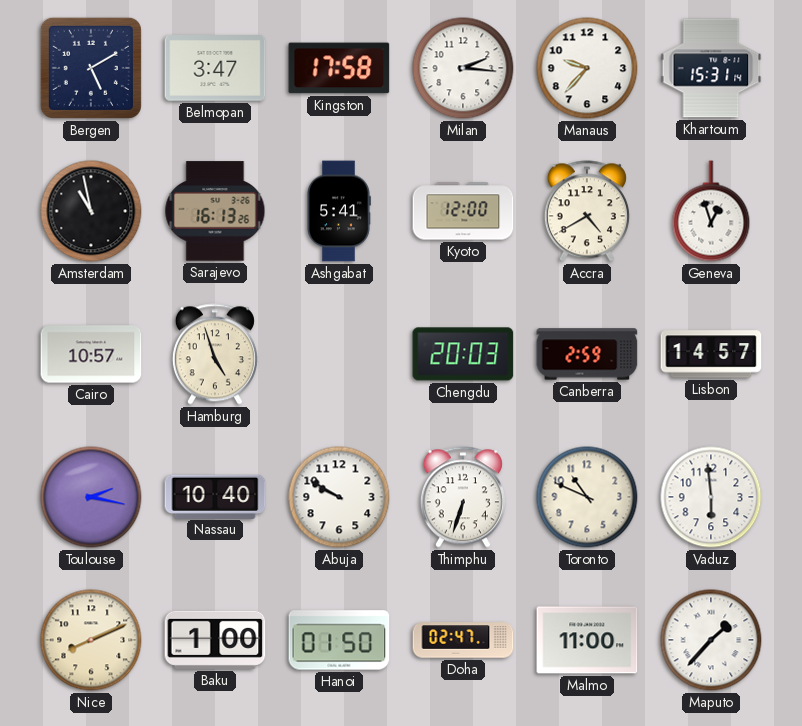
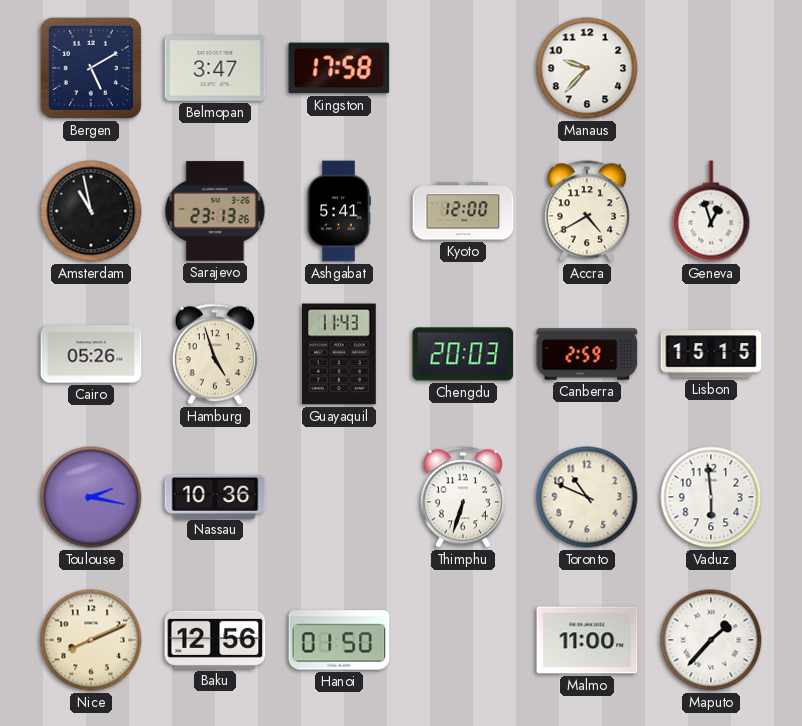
Milan: 2:16 -> none
Khartoum: 15:31 -> none
Sarajevo: 16:13 -> 23:13
Cairo: 10:57 -> 05:26
Guayaquil: none -> 11:43
Lisbon: 14:57 -> 15:15
Nassau: 10:40 -> 10:36
Abuja: 9:50 -> none
Baku: 1:00 -> 12:56
Doha: 02:47 -> none
